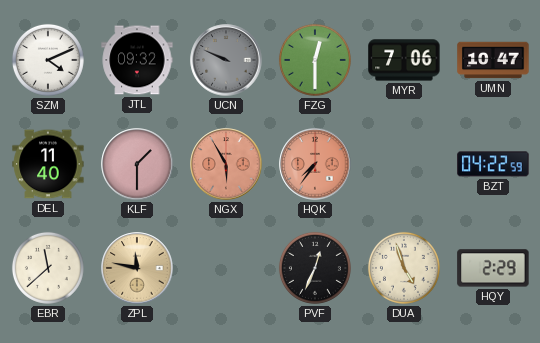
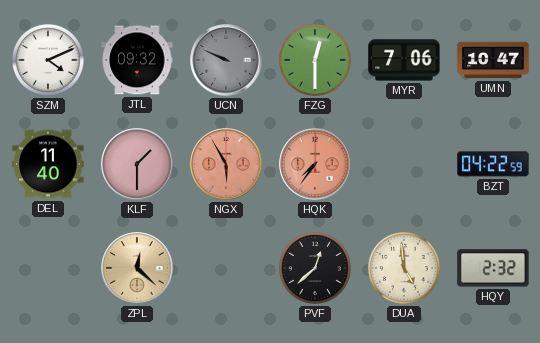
EBR: 11:38 -> none
ZPL: 11:47 -> 12:22
PVF: 12:34 -> 12:38
DUA: 4:57 -> 4:59
HQY: 2:29 -> 2:32
